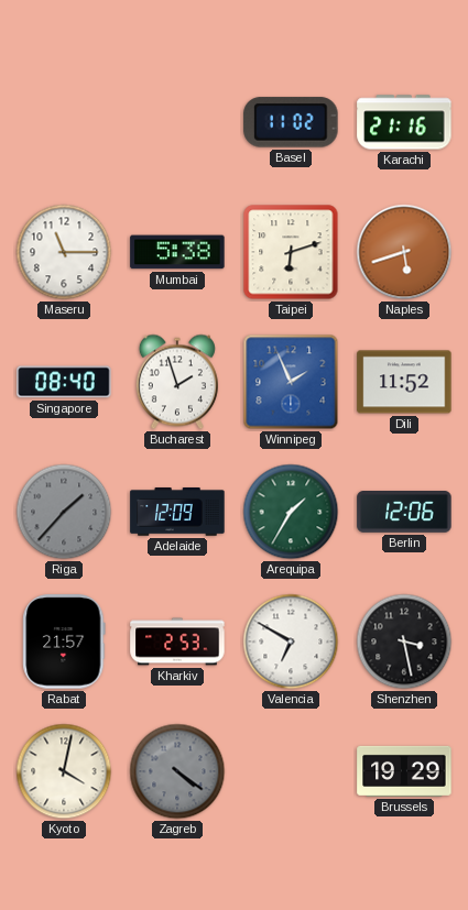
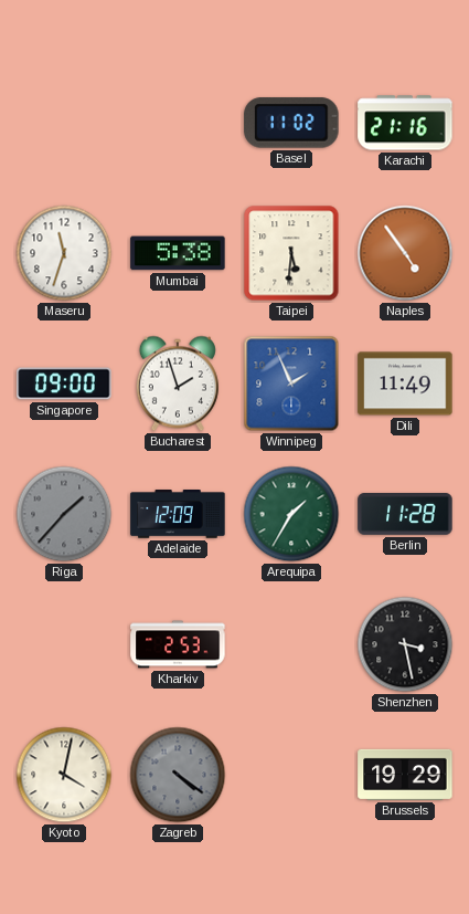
Maseru: 11:15 -> 11:33
Taipei: 6:12 -> 5:31
Naples: 5:42 -> 4:54
Singapore: 08:40 -> 09:00
Dili: 11:52 -> 11:49
Berlin: 12:06 -> 11:28
Rabat: 21:57 -> none
Valencia: 6:50 -> none
